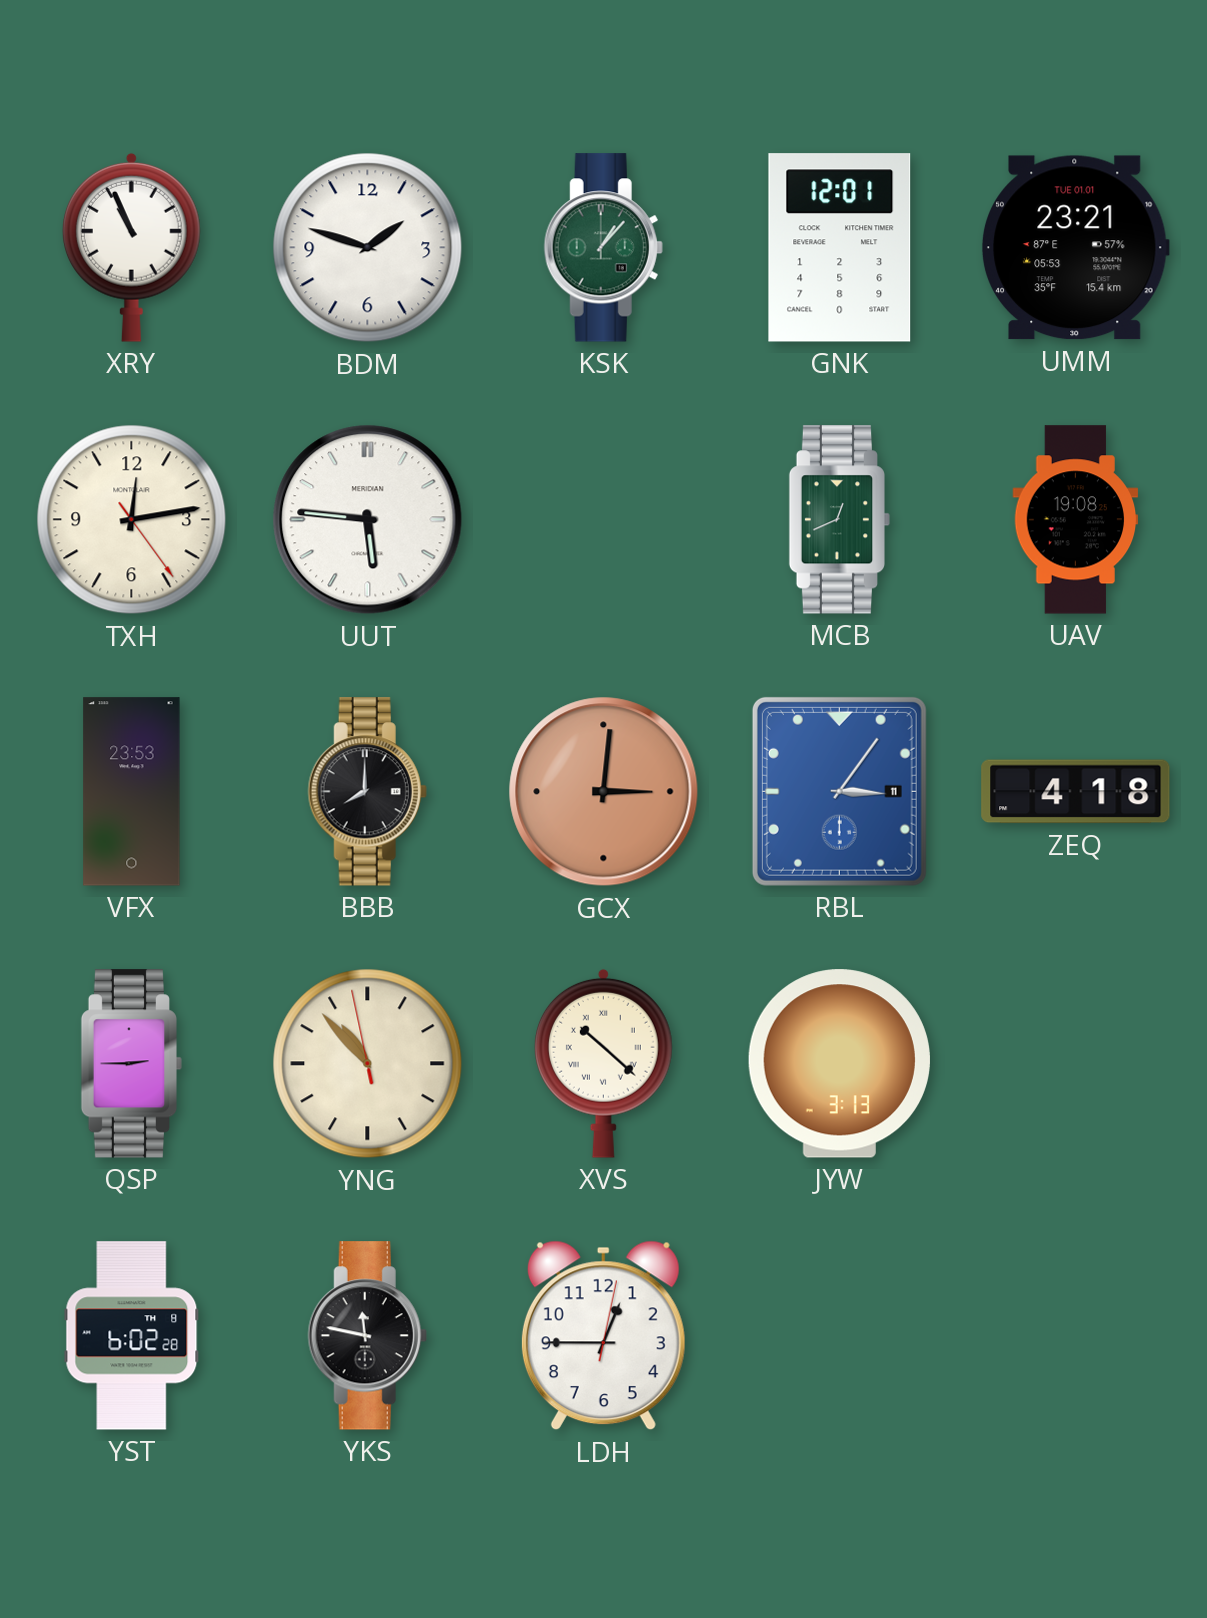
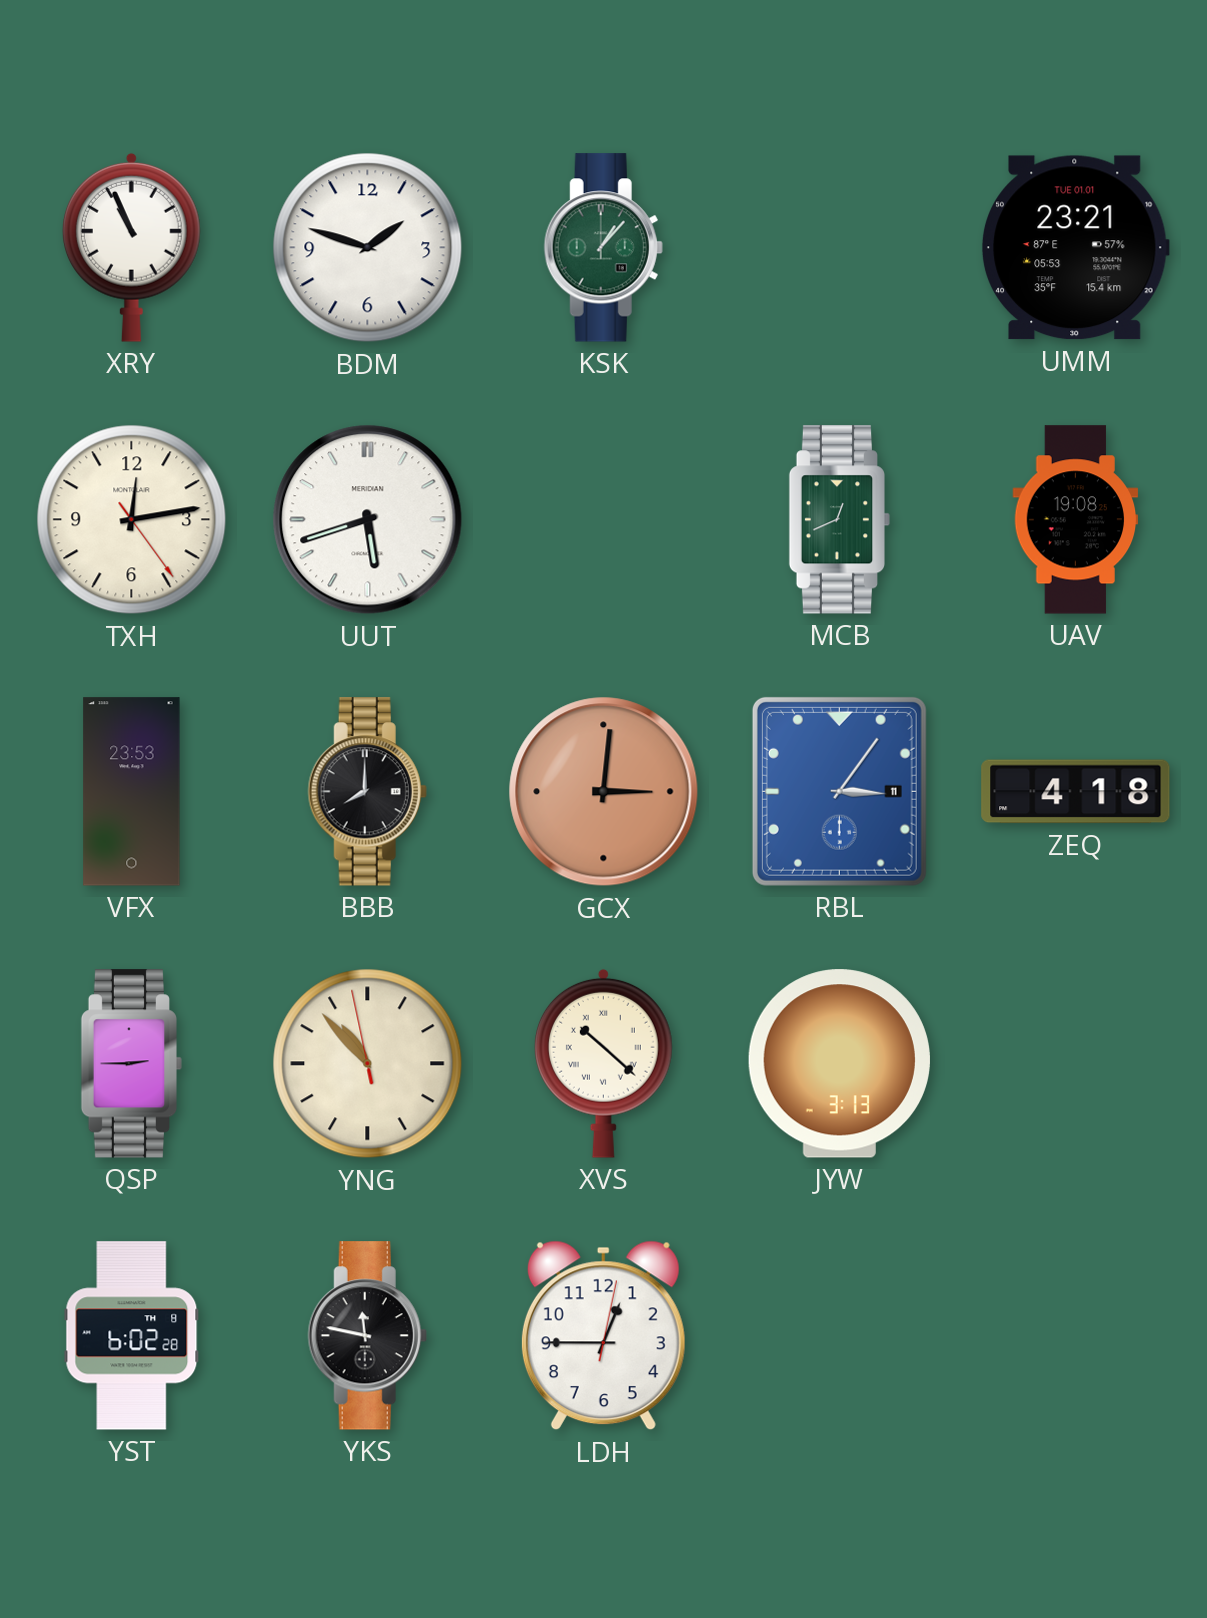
GNK: 12:01 -> none
UUT: 5:46 -> 5:42
